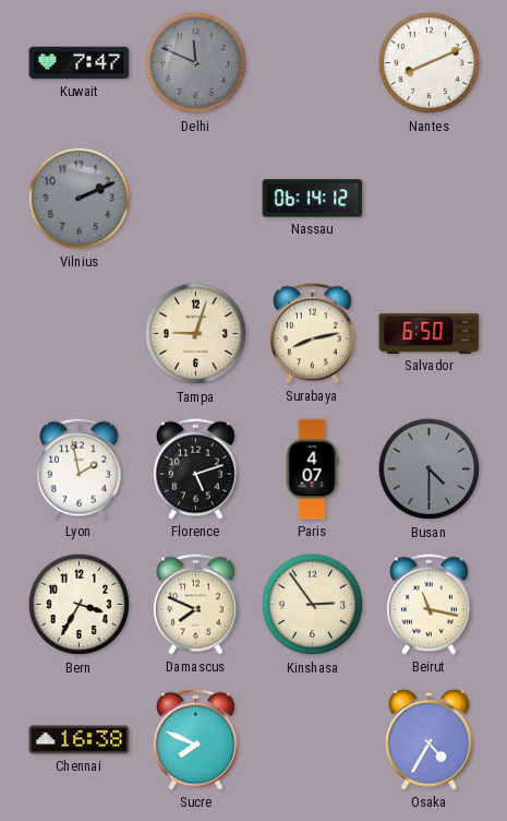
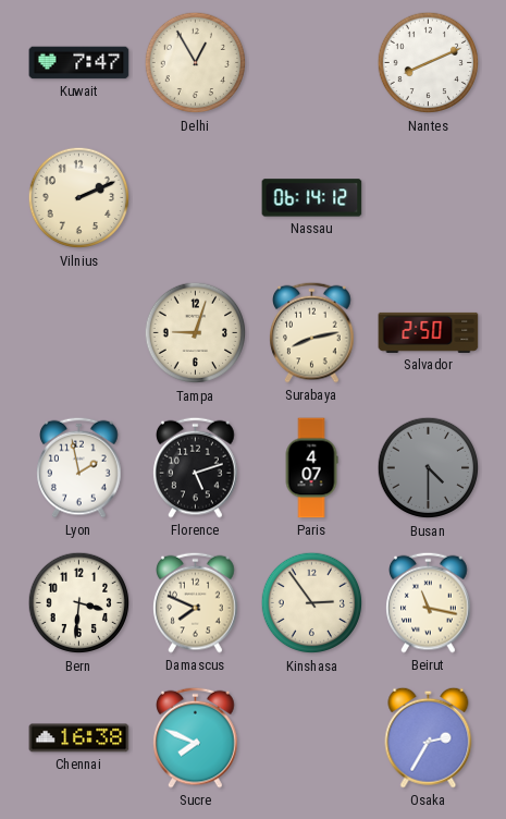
Delhi: 11:49 -> 12:55
Delhi dial: grey -> cream
Vilnius dial: grey -> cream
Salvador: 6:50 -> 2:50
Bern: 3:35 -> 3:31
Osaka: 4:35 -> 2:35
